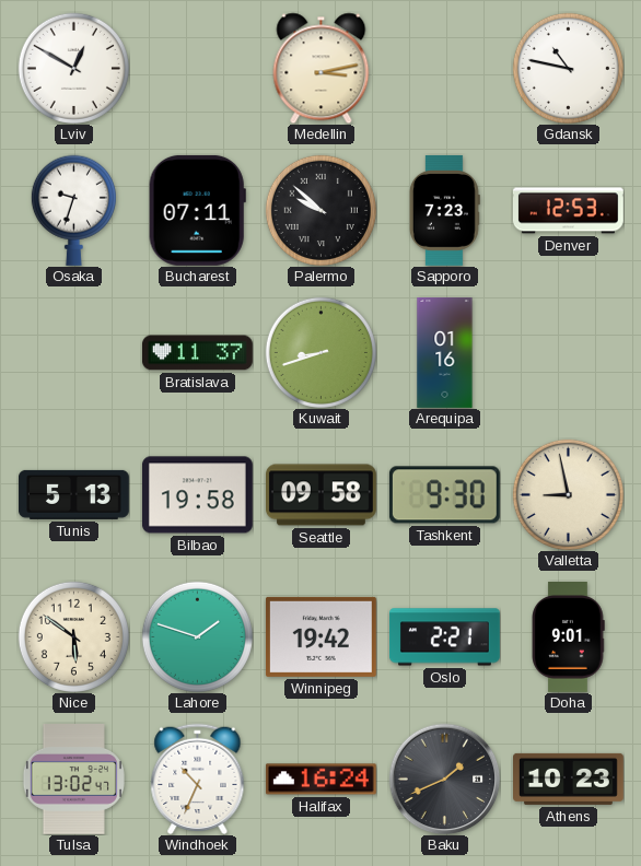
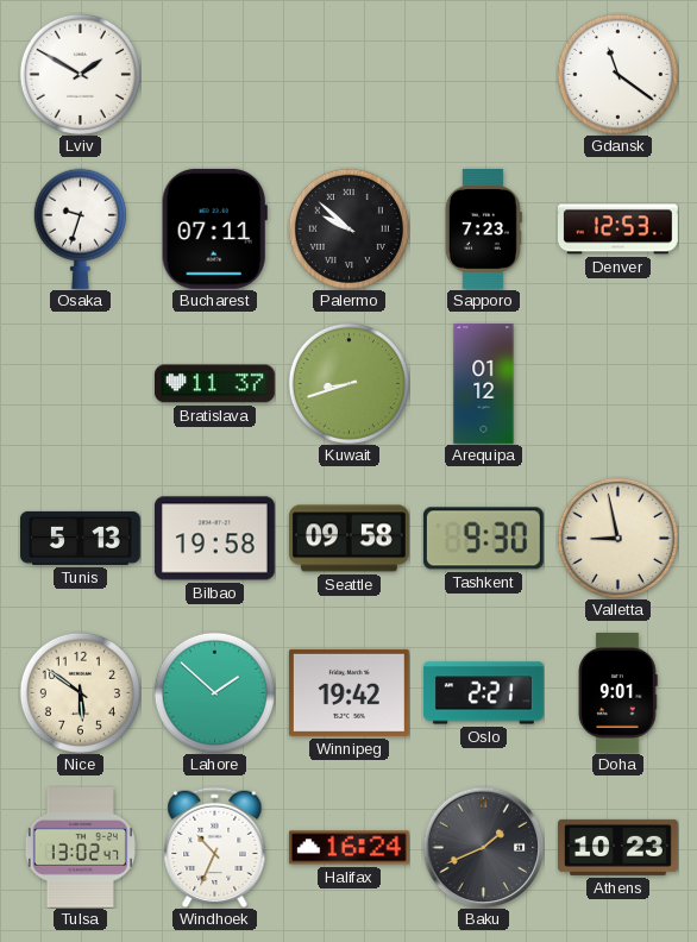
Lviv: 12:50 -> 1:50
Medellin: 3:13 -> none
Gdansk: 10:47 -> 11:21
Arequipa: 01:16 -> 01:12
Lahore: 1:48 -> 1:52
